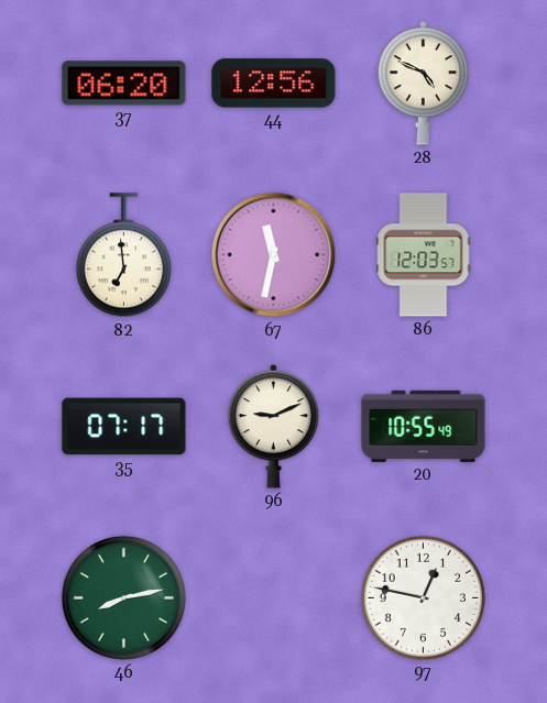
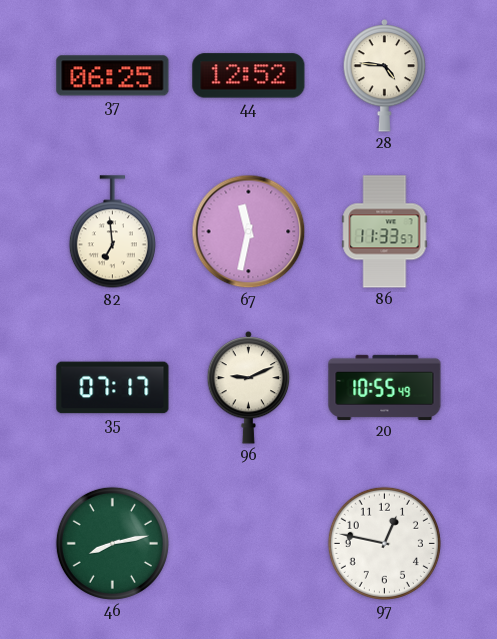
37: 06:20 -> 06:25
44: 12:56 -> 12:52
28: 4:49 -> 4:46
86: 12:03 -> 11:33
